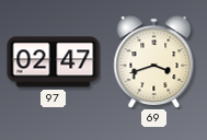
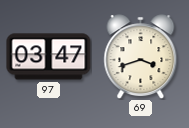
97: 02:47 -> 03:47
